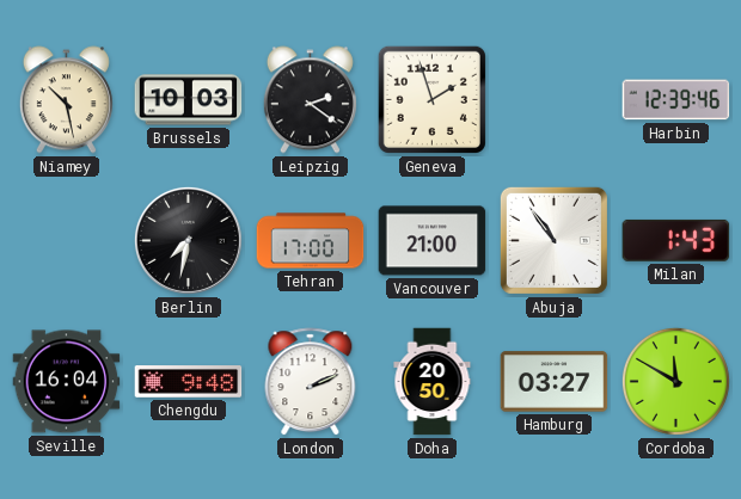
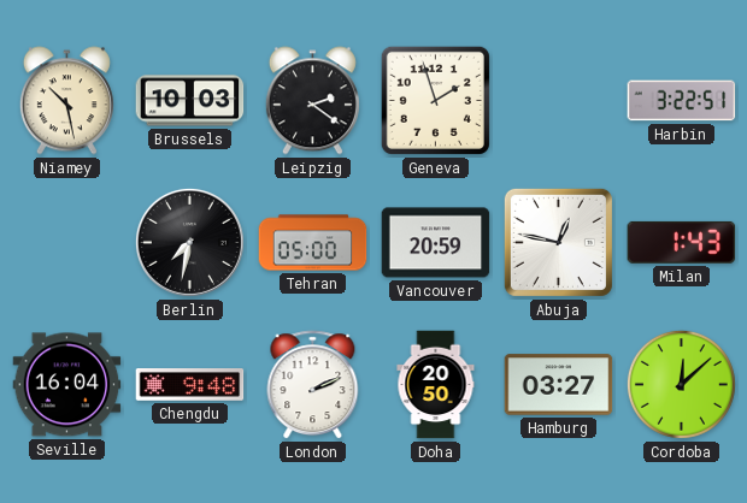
Harbin: 12:39 -> 3:22
Tehran: 17:00 -> 05:00
Vancouver: 21:00 -> 20:59
Abuja: 10:54 -> 12:47
Cordoba: 11:50 -> 12:08
